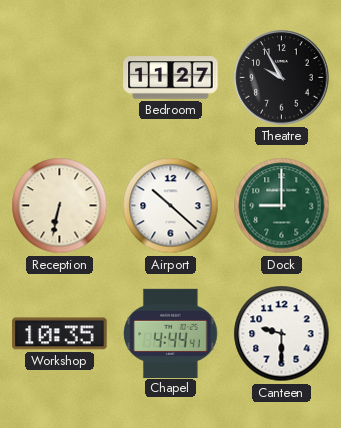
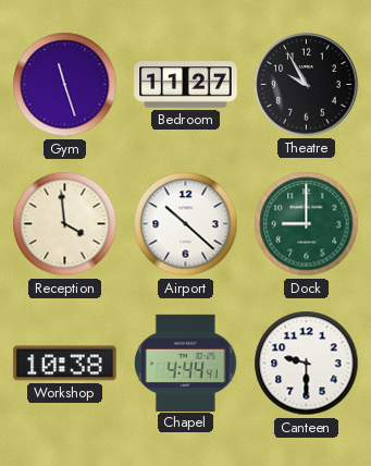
Gym: none -> 11:27
Reception: 6:32 -> 3:59
Workshop: 10:35 -> 10:38
